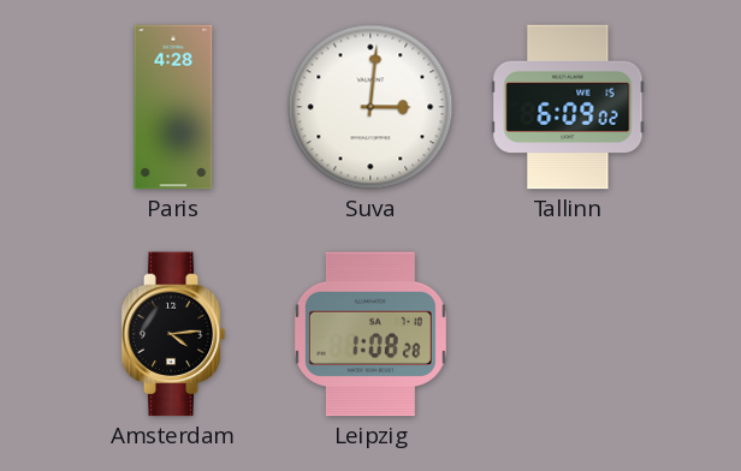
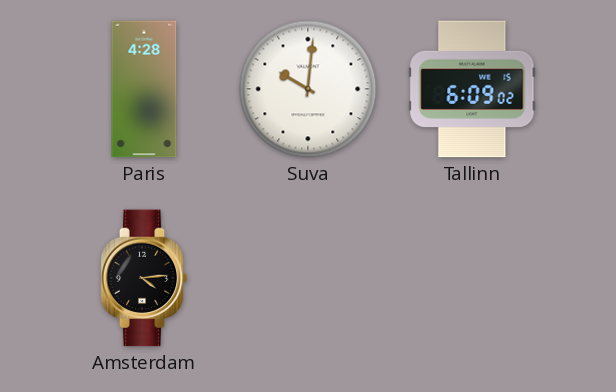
Suva: 3:01 -> 10:01
Leipzig: 1:08 -> none
